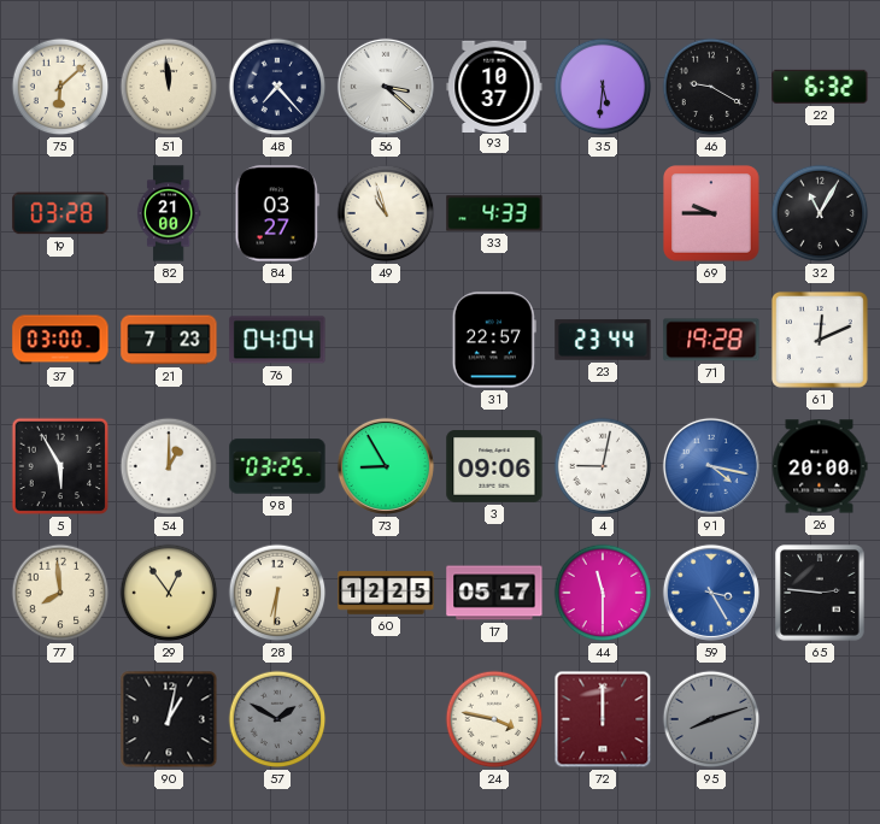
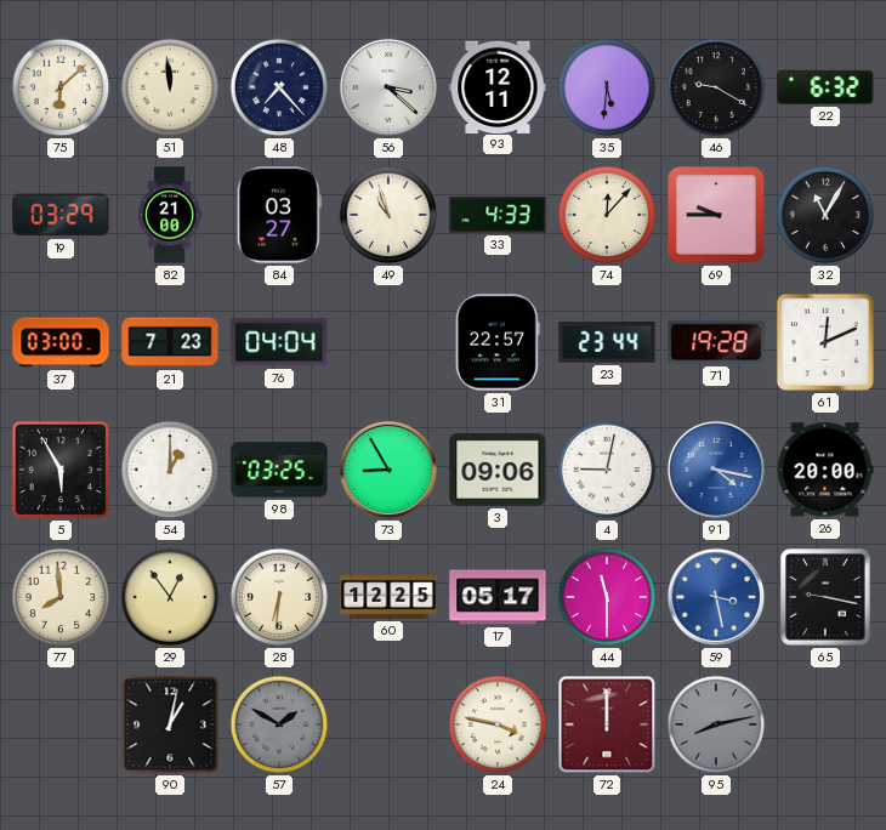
93: 10:37 -> 12:11
19: 03:28 -> 03:29
74: none -> 12:07
59: 3:25 -> 3:28
65: 2:46 -> 9:17
95: 8:12 -> 8:13
